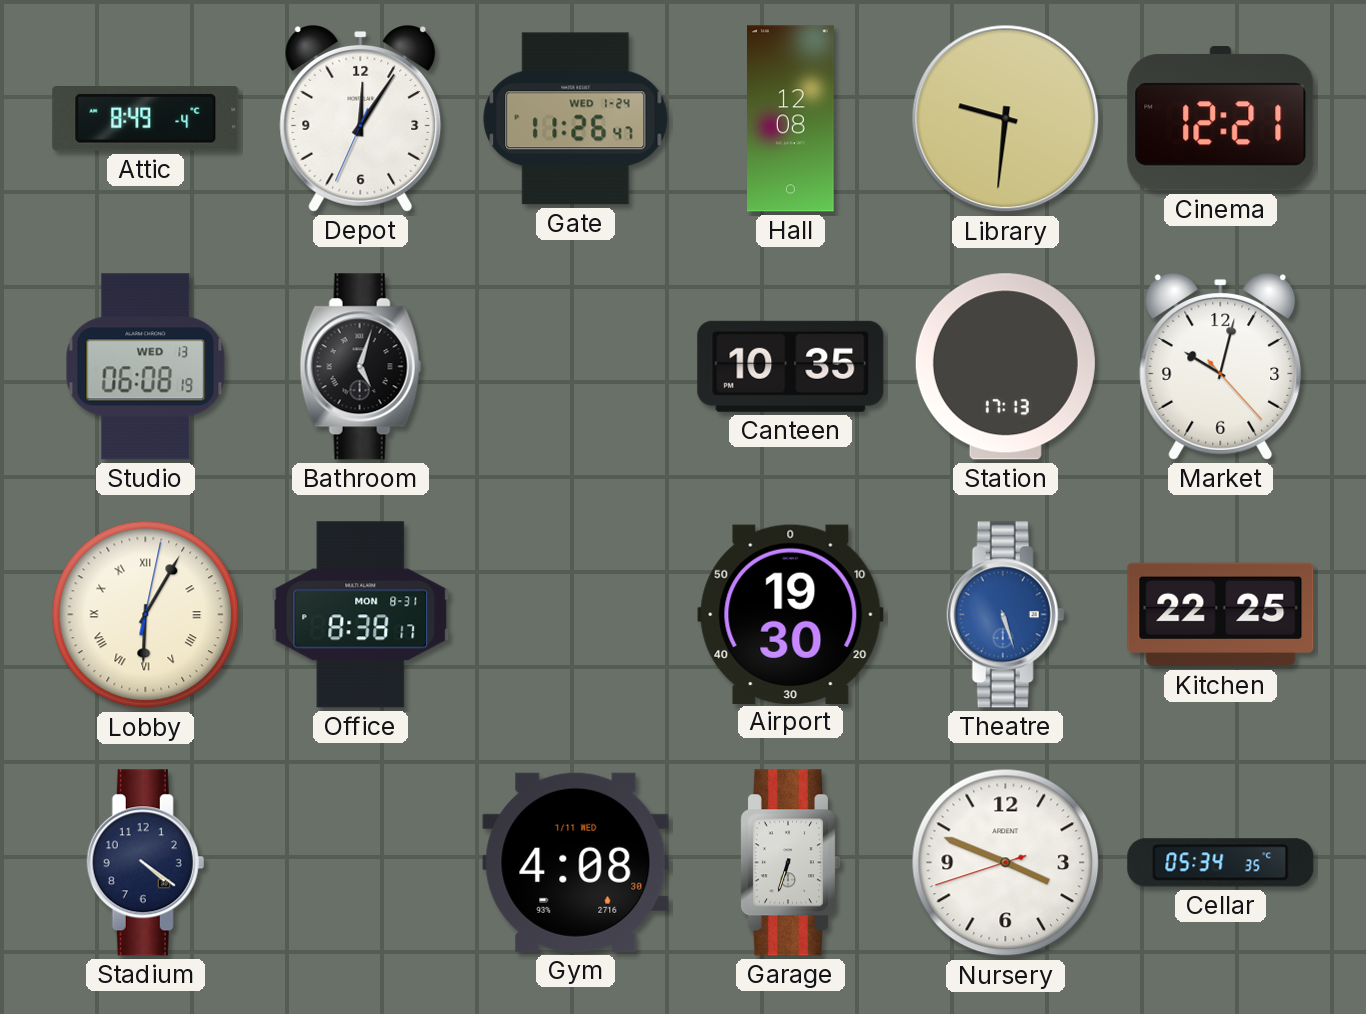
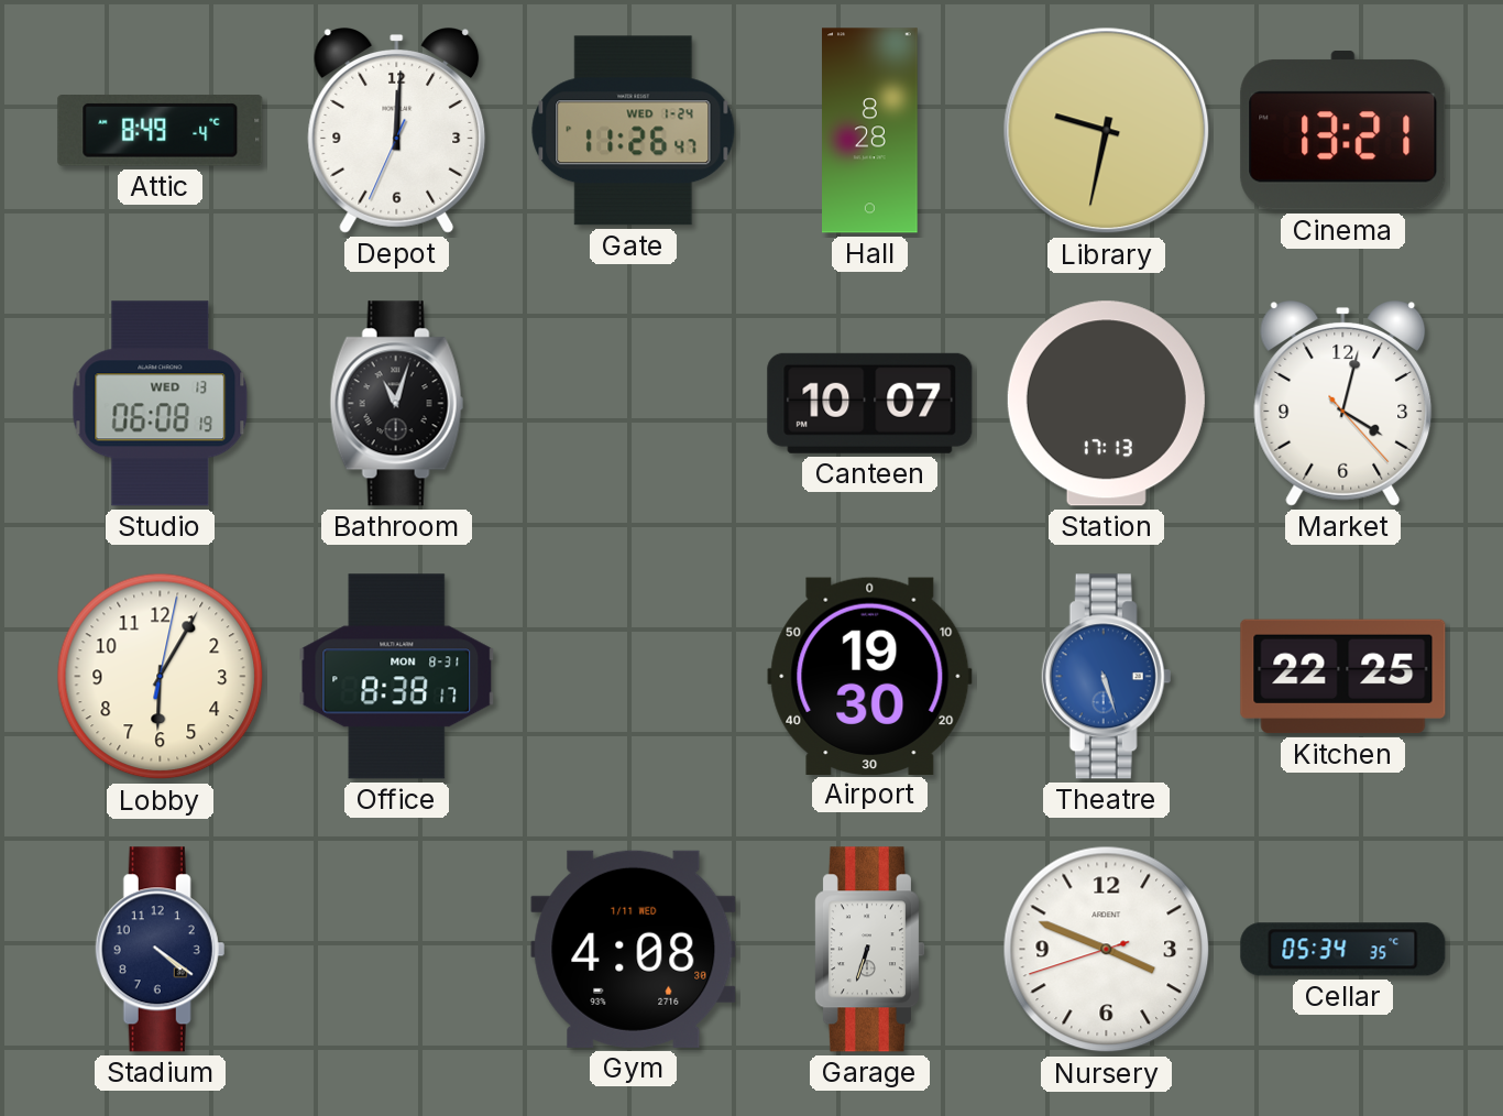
Depot: 12:05 -> 12:00
Hall: 12:08 -> 8:28
Library: 9:31 -> 9:32
Cinema: 12:21 -> 13:21
Bathroom: 5:03 -> 11:03
Canteen: 10:35 -> 10:07
Market: 10:02 -> 4:02
Lobby numerals: Roman -> Arabic
